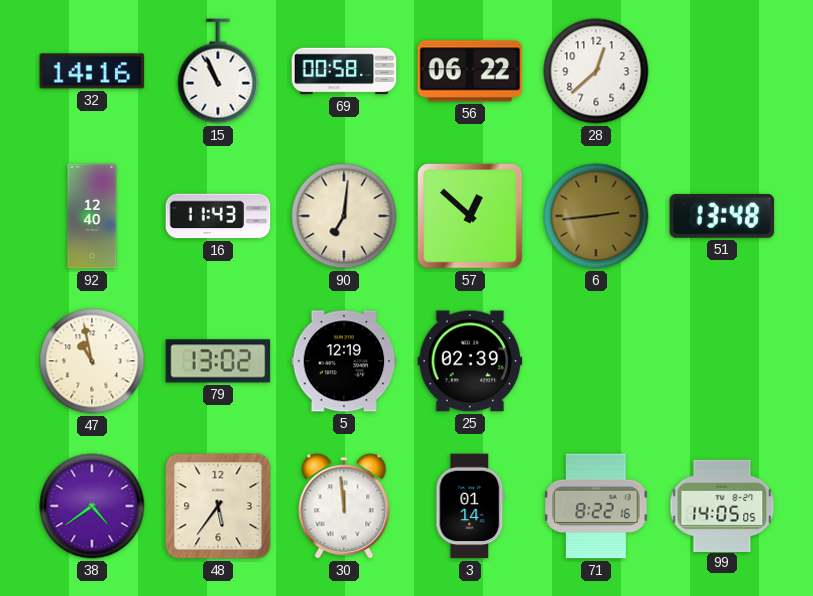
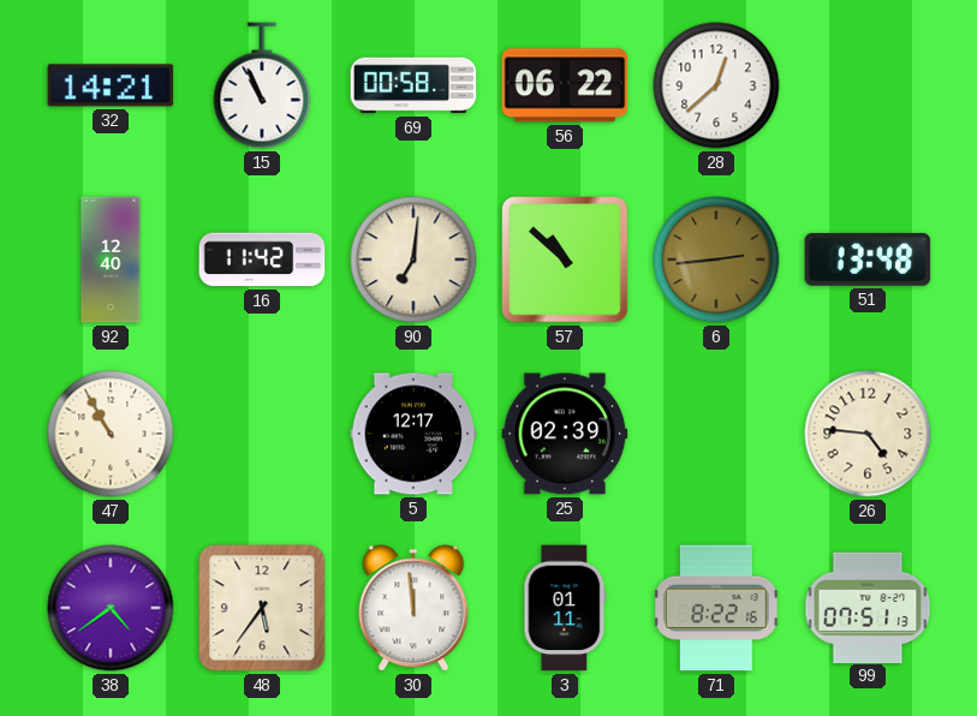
32: 14:16 -> 14:21
16: 11:43 -> 11:42
57: 12:52 -> 10:52
47: 10:58 -> 10:55
79: 13:02 -> none
5: 12:19 -> 12:17
26: none -> 4:46
3: 01:14 -> 01:11
99: 14:05 -> 07:51
